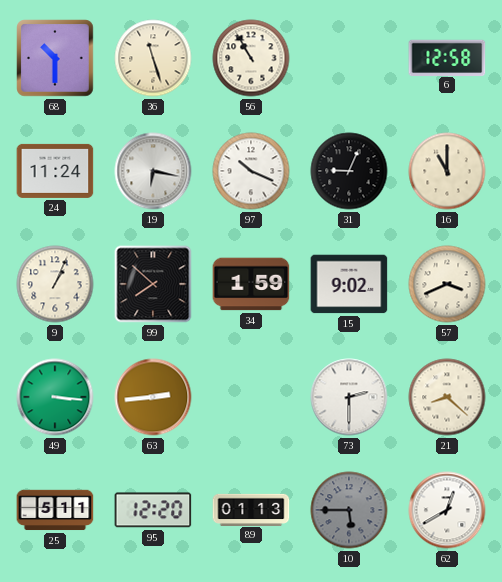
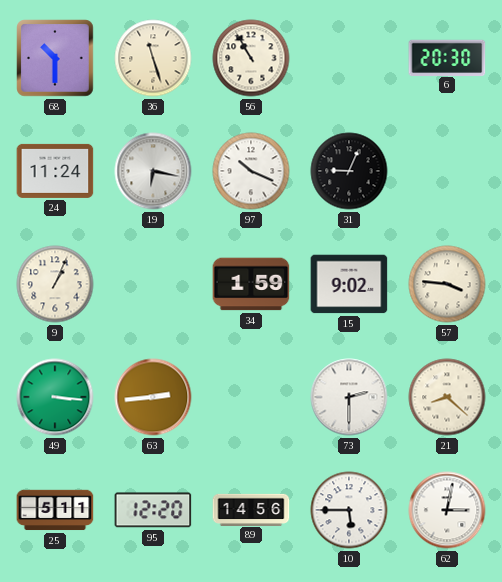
6: 12:58 -> 20:30
16: 11:00 -> none
99: 7:52 -> none
57: 3:41 -> 3:46
89: 01:13 -> 14:56
10 dial: grey -> white
62: 12:40 -> 3:02
